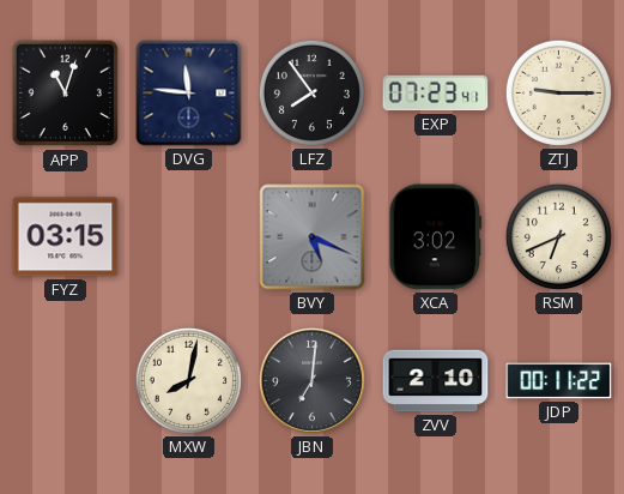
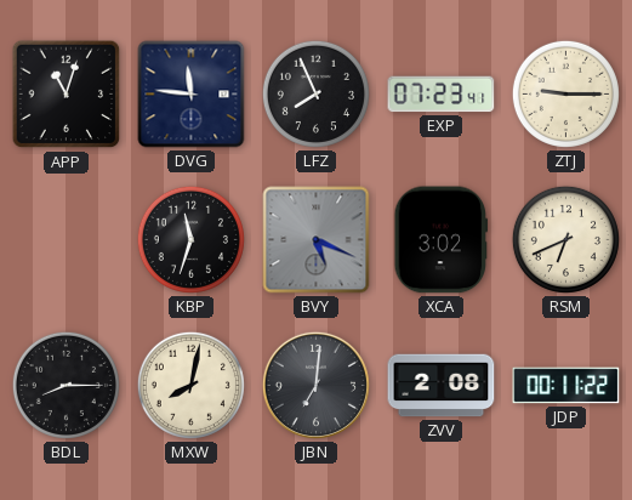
LFZ: 7:54 -> 7:56
FYZ: 03:15 -> none
KBP: none -> 11:33
BDL: none -> 8:15
ZVV: 2:10 -> 2:08
